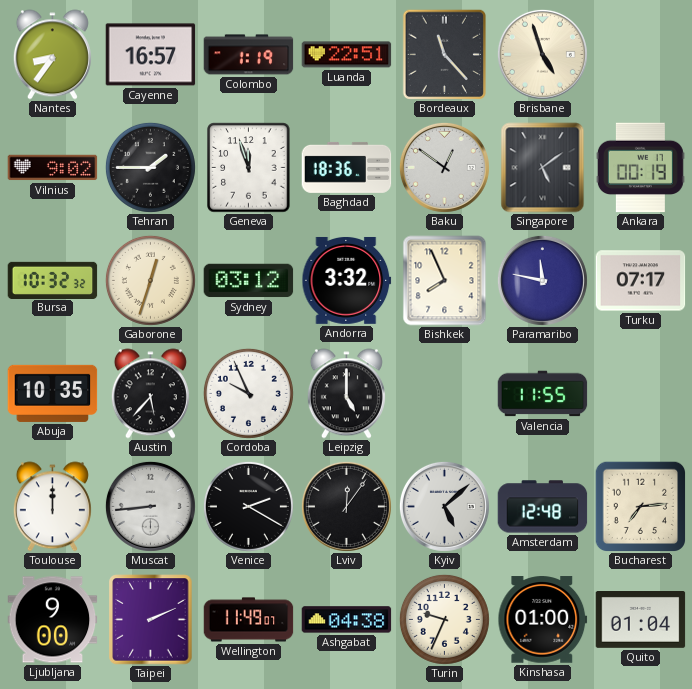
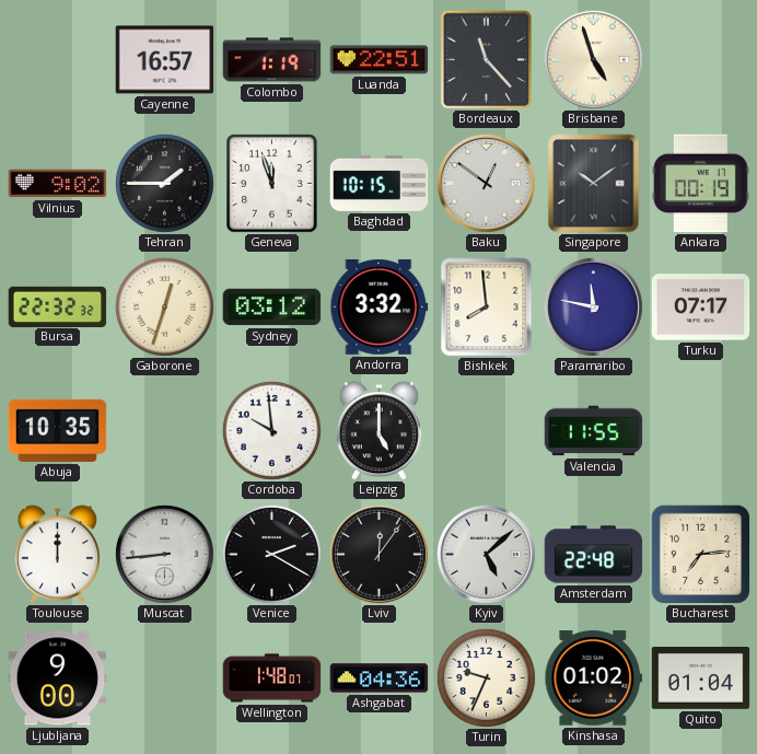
Nantes: 8:36 -> none
Baghdad: 18:36 -> 10:15
Singapore: 5:09 -> 10:09
Bursa: 10:32 -> 22:32
Bishkek: 7:56 -> 7:59
Austin: 5:37 -> none
Cordoba: 9:56 -> 9:59
Amsterdam: 12:48 -> 22:48
Taipei: 2:11 -> none
Wellington: 11:49 -> 1:48
Ashgabat: 04:38 -> 04:36
Kinshasa: 01:00 -> 01:02
